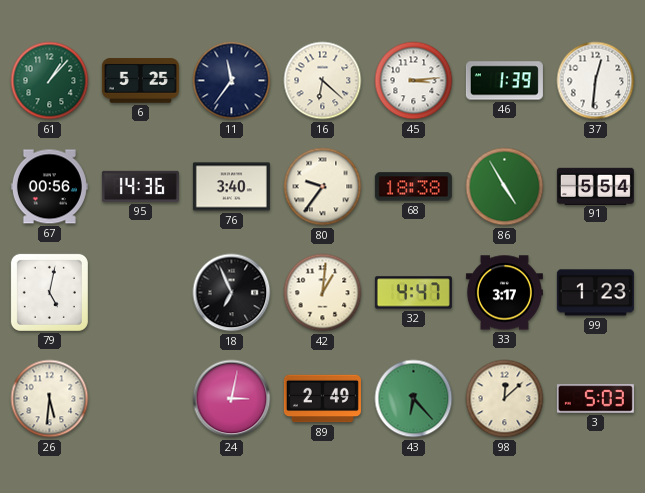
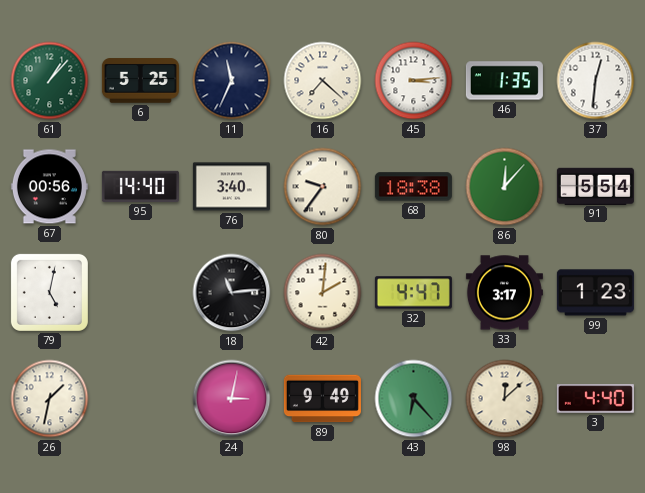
11: 11:36 -> 11:34
16: 6:22 -> 7:22
46: 1:39 -> 1:35
95: 14:36 -> 14:40
86: 4:55 -> 12:07
18: 6:56 -> 11:14
42: 1:01 -> 2:01
26: 5:31 -> 1:32
89: 2:49 -> 9:49
3: 5:03 -> 4:40
